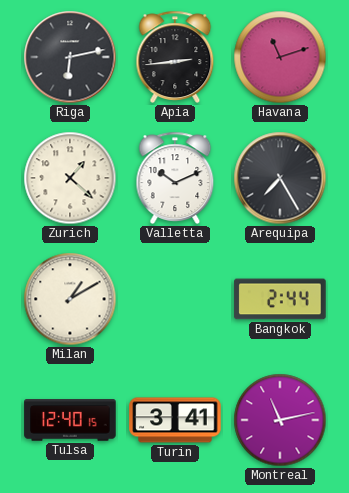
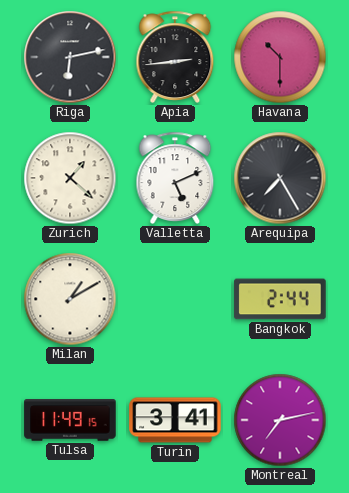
Havana: 11:12 -> 10:30
Valletta: 10:11 -> 5:11
Tulsa: 12:40 -> 11:49
Montreal: 11:13 -> 7:13
